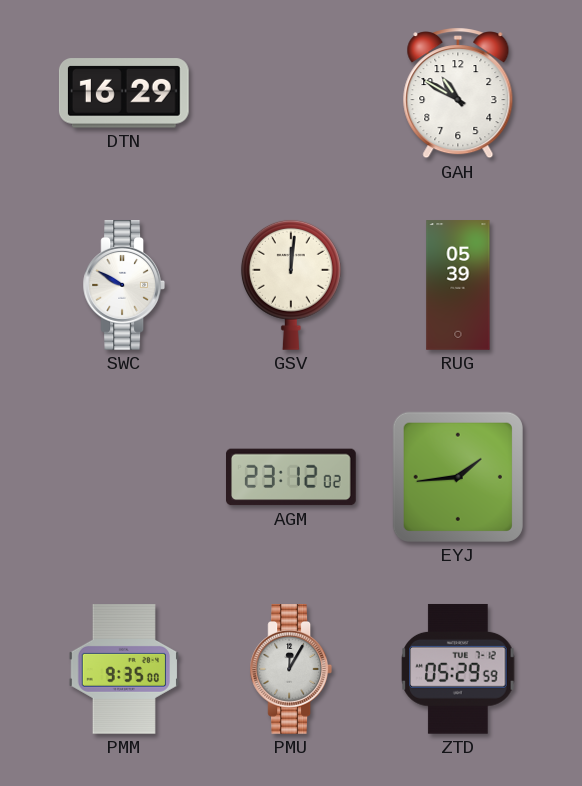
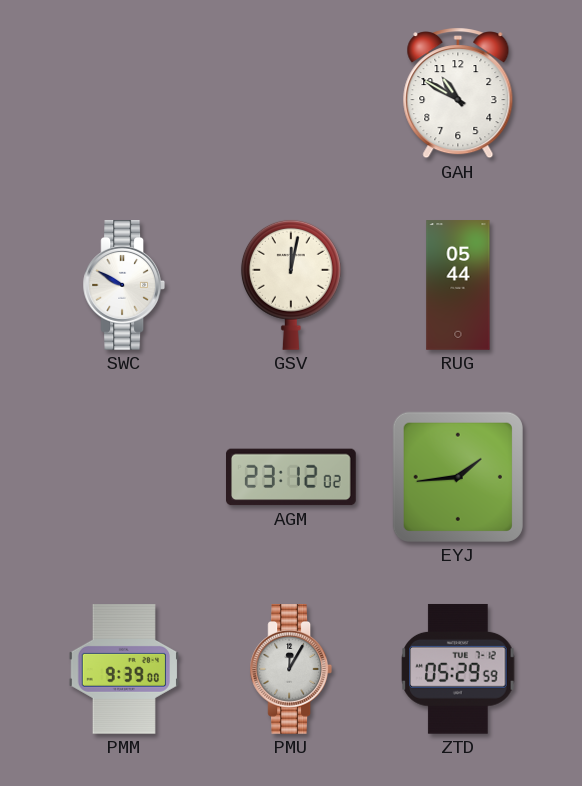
DTN: 16:29 -> none
GSV: 12:01 -> 12:02
RUG: 05:39 -> 05:44
PMM: 9:35 -> 9:39
